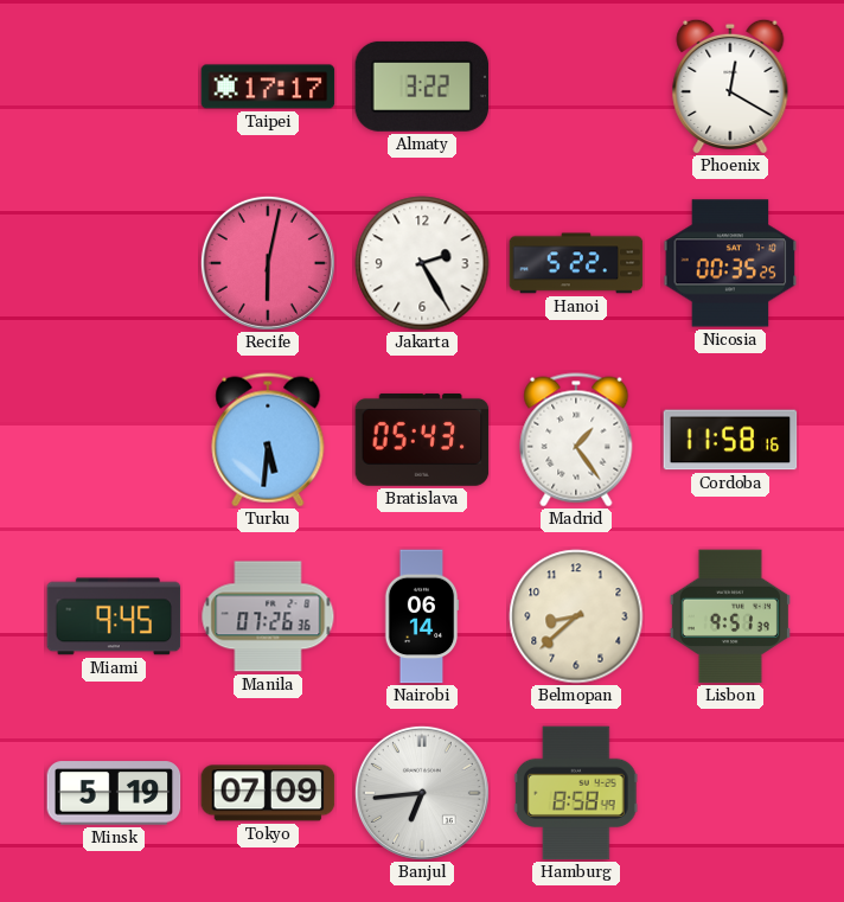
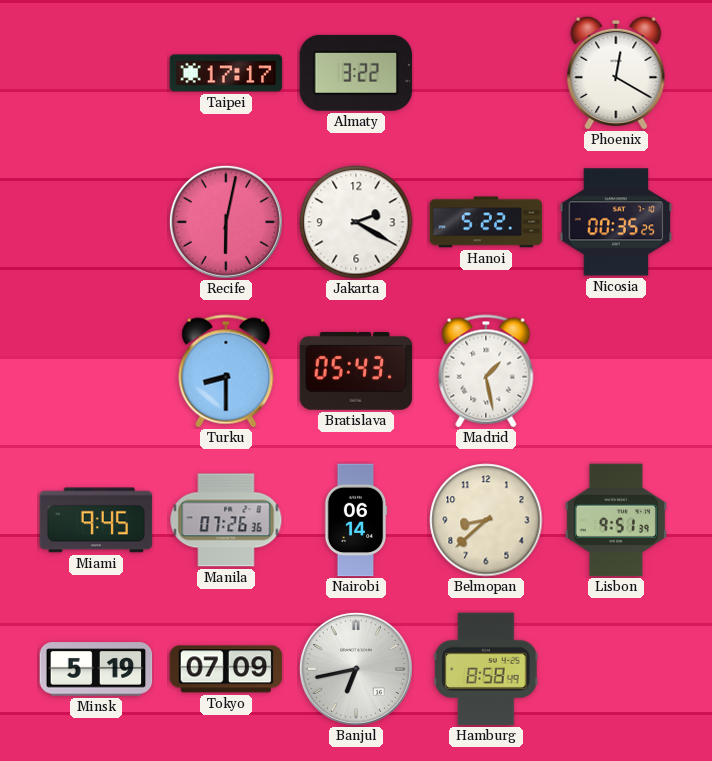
Jakarta: 2:25 -> 2:20
Turku: 5:31 -> 8:30
Madrid: 1:24 -> 1:28
Cordoba: 11:58 -> none
Banjul: 6:44 -> 6:43
